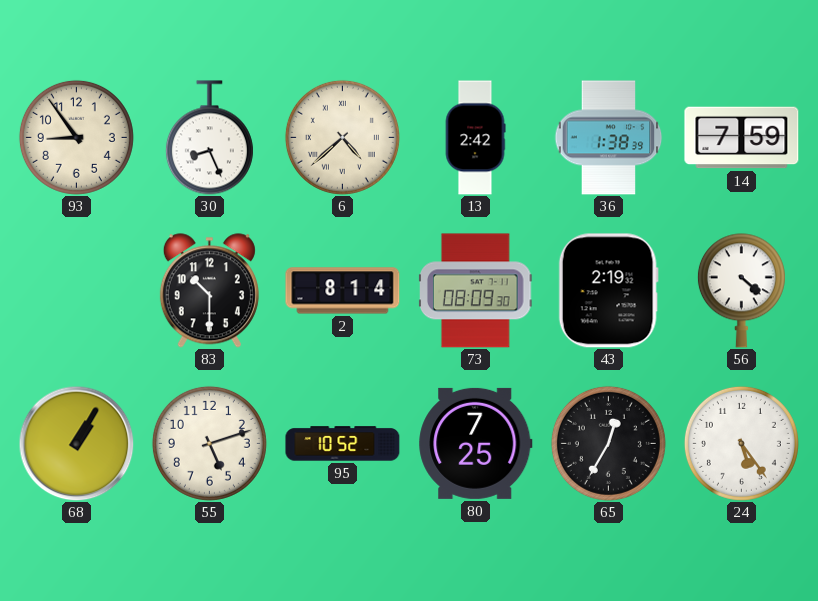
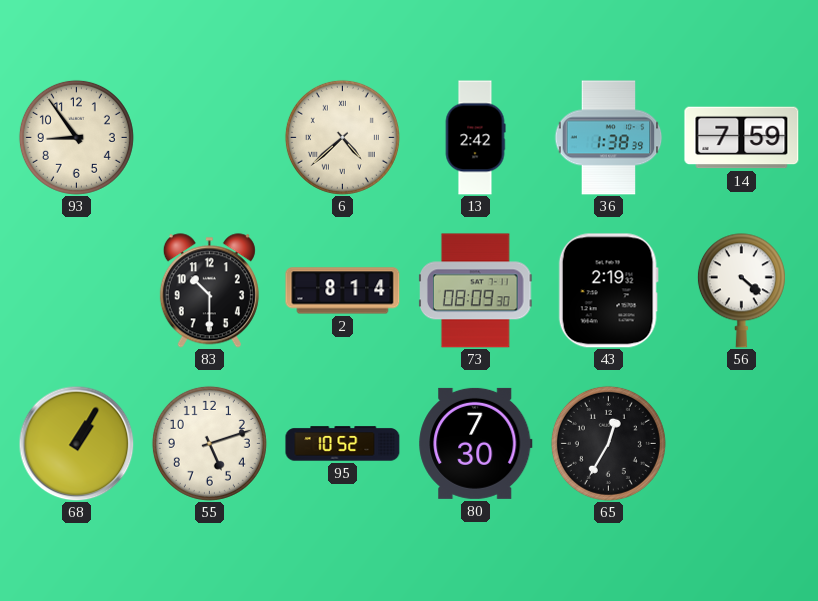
30: 8:26 -> none
80: 7:25 -> 7:30
24: 5:24 -> none
